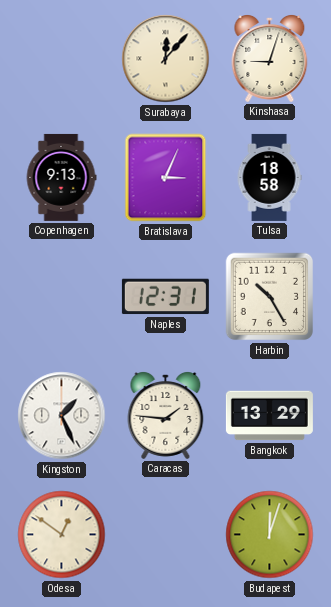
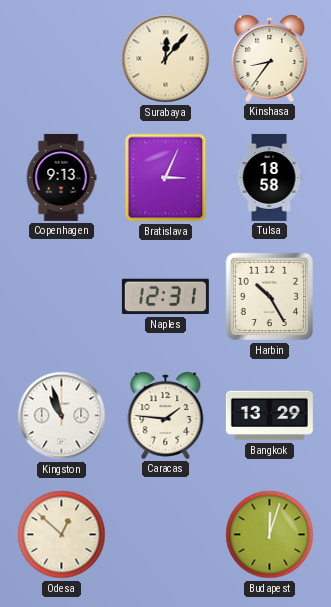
Kinshasa: 9:03 -> 8:36
Kingston: 1:26 -> 10:57
Odesa: 12:51 -> 12:52
